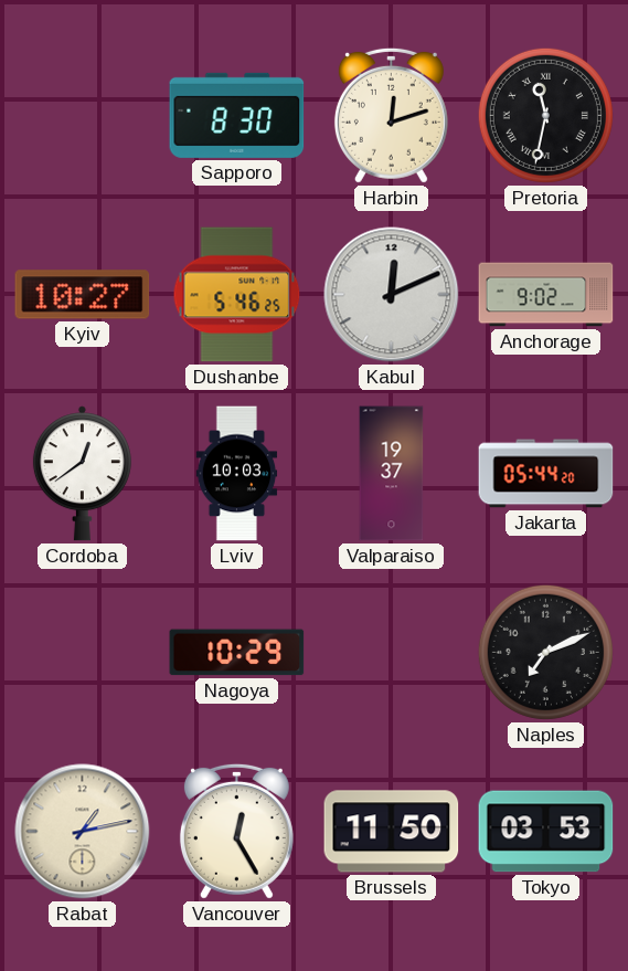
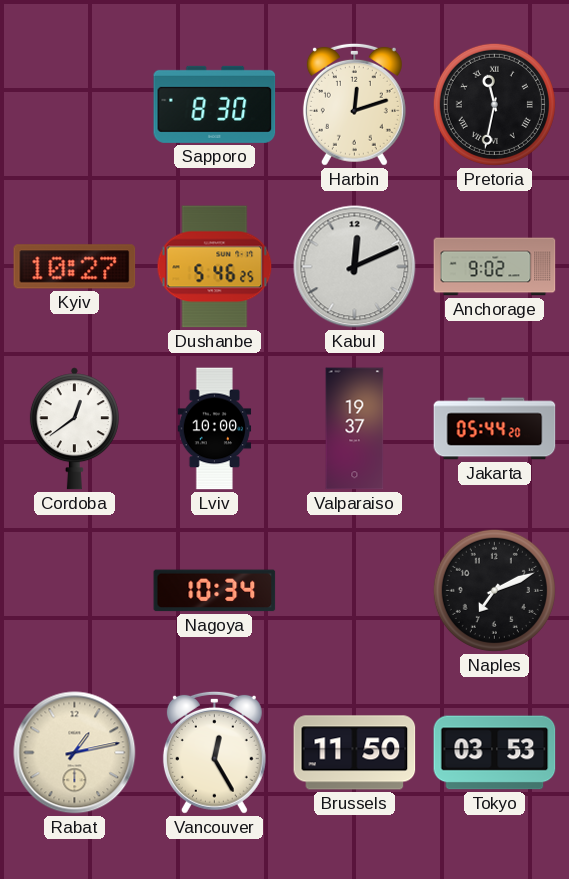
Lviv: 10:03 -> 10:00
Nagoya: 10:29 -> 10:34
